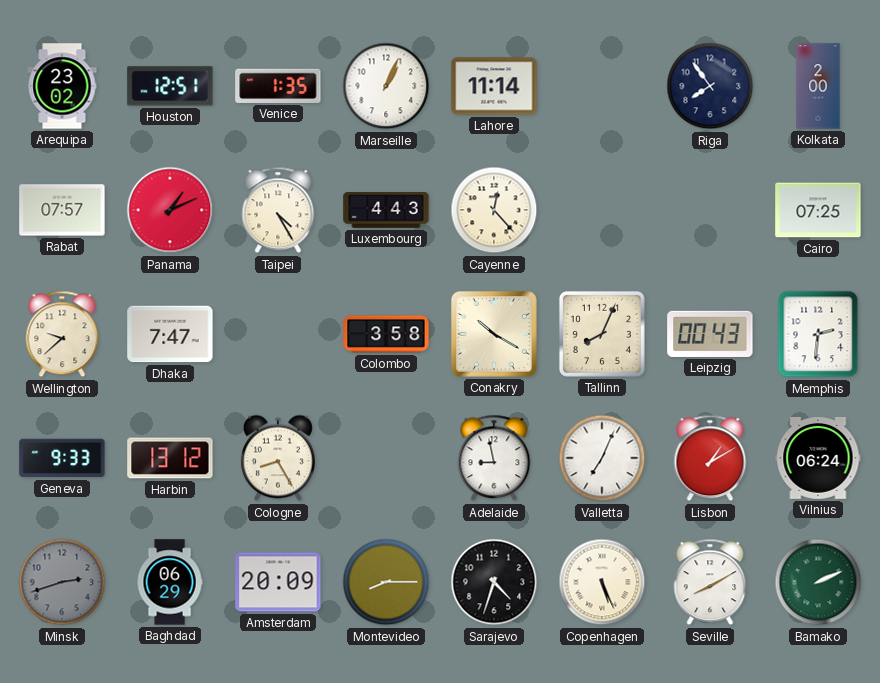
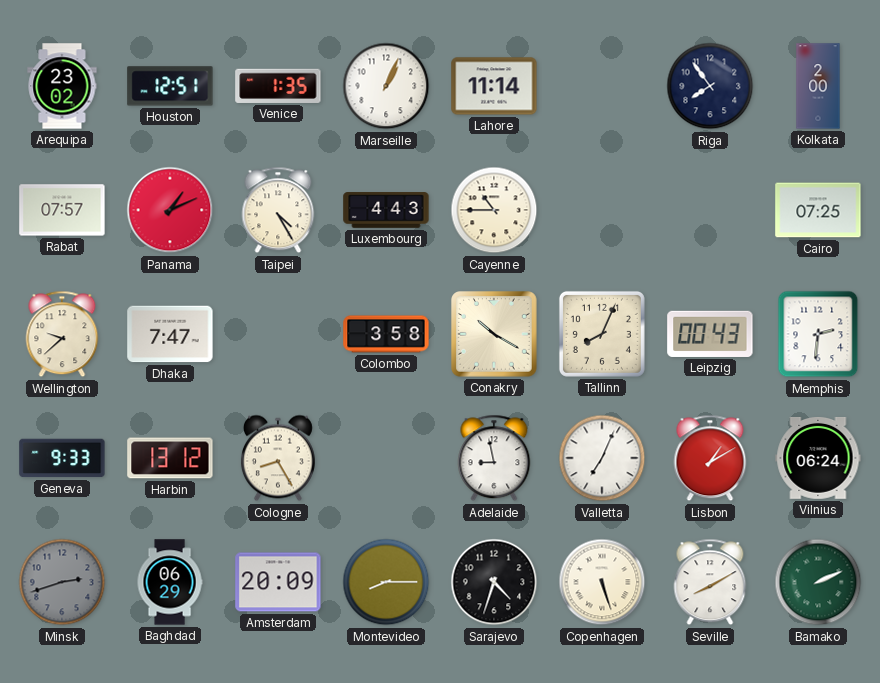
Cayenne: 12:23 -> 10:45
Copenhagen: 5:26 -> 5:27
